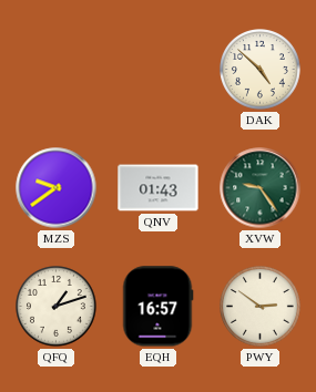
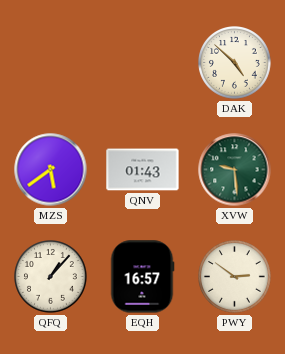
MZS: 9:39 -> 5:39
XVW: 9:24 -> 9:29
QFQ: 1:12 -> 1:07
